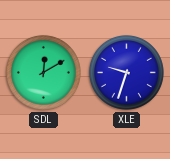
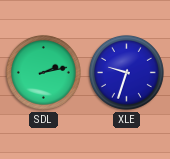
SDL: 12:10 -> 2:13
